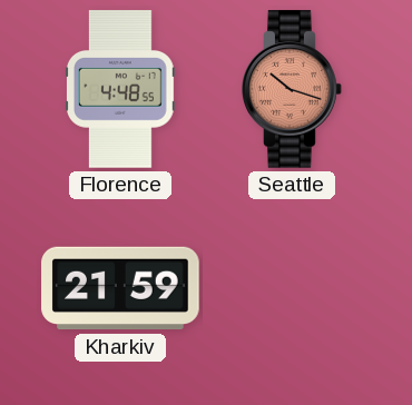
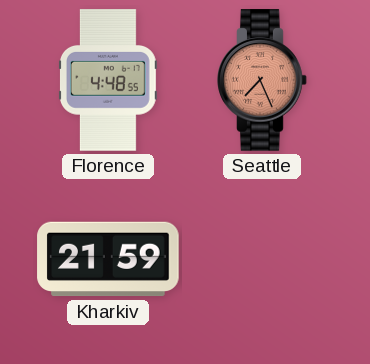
Seattle: 10:18 -> 7:26
